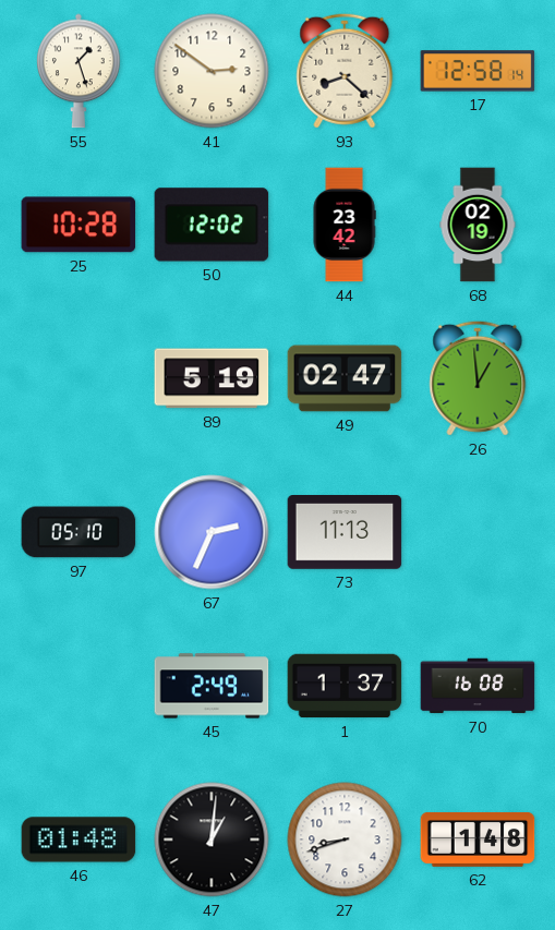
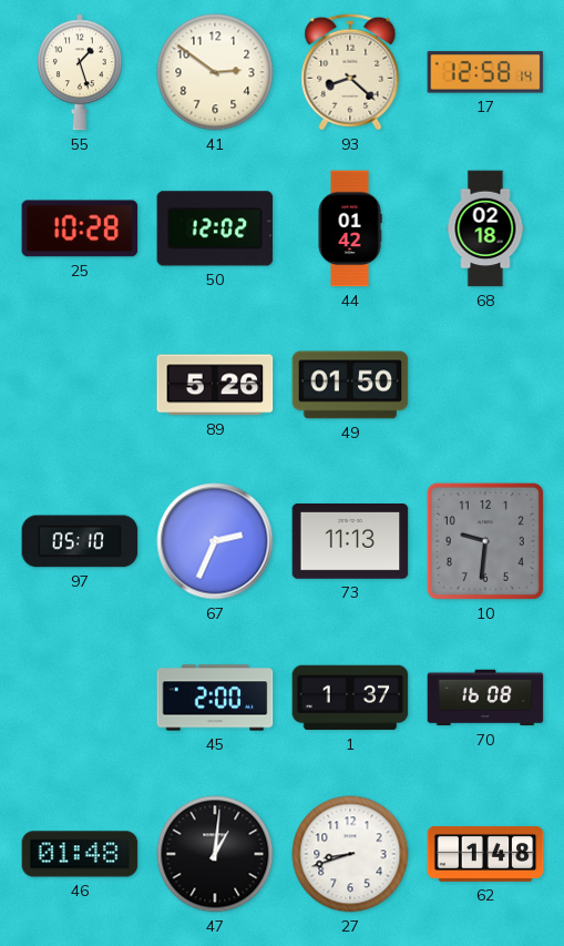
44: 23:42 -> 01:42
68: 02:19 -> 02:18
89: 5:19 -> 5:26
49: 02:47 -> 01:50
26: 12:59 -> none
10: none -> 9:31
45: 2:49 -> 2:00
